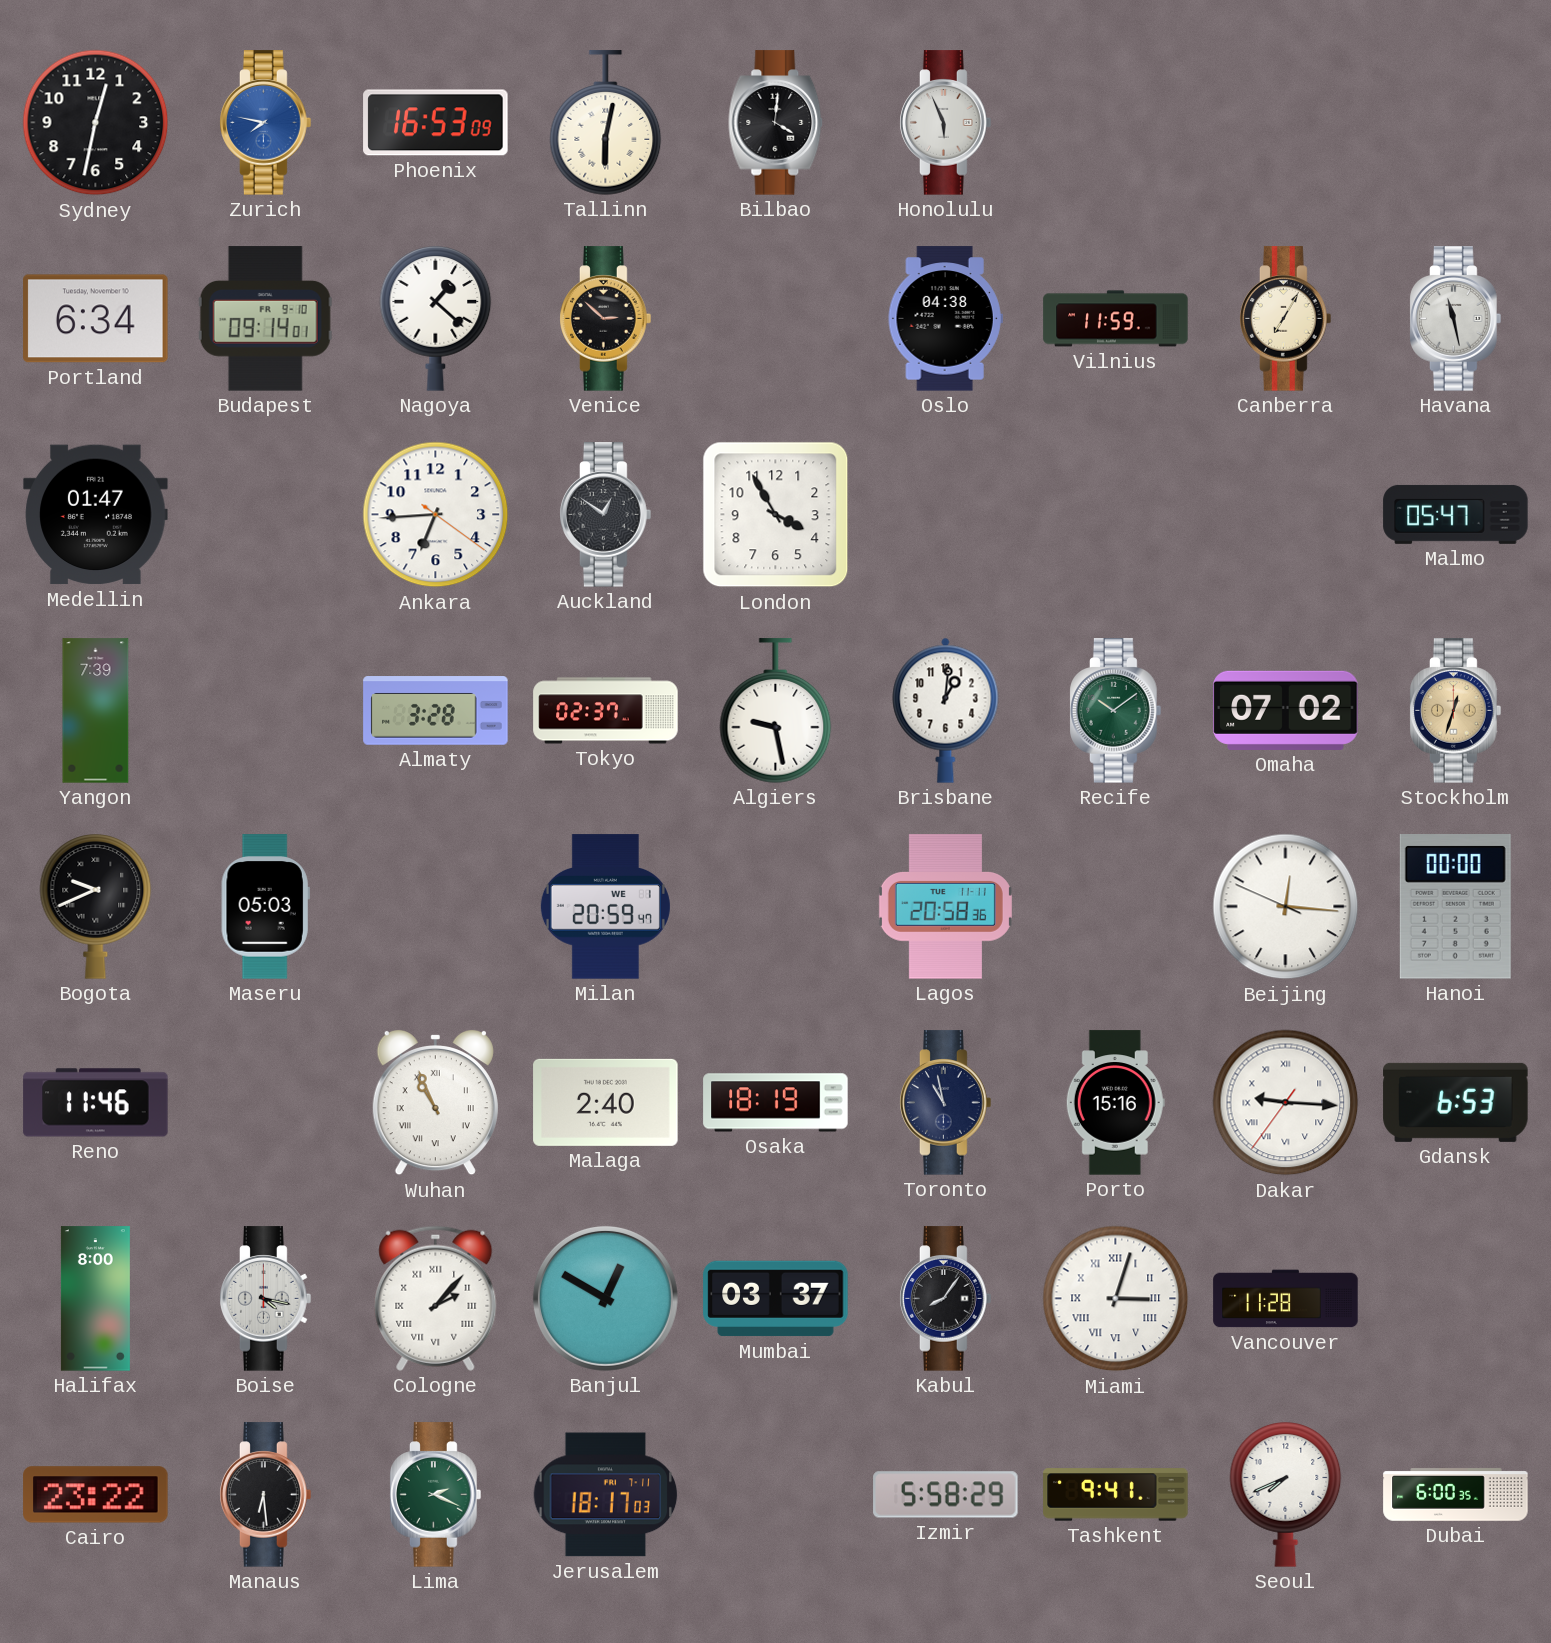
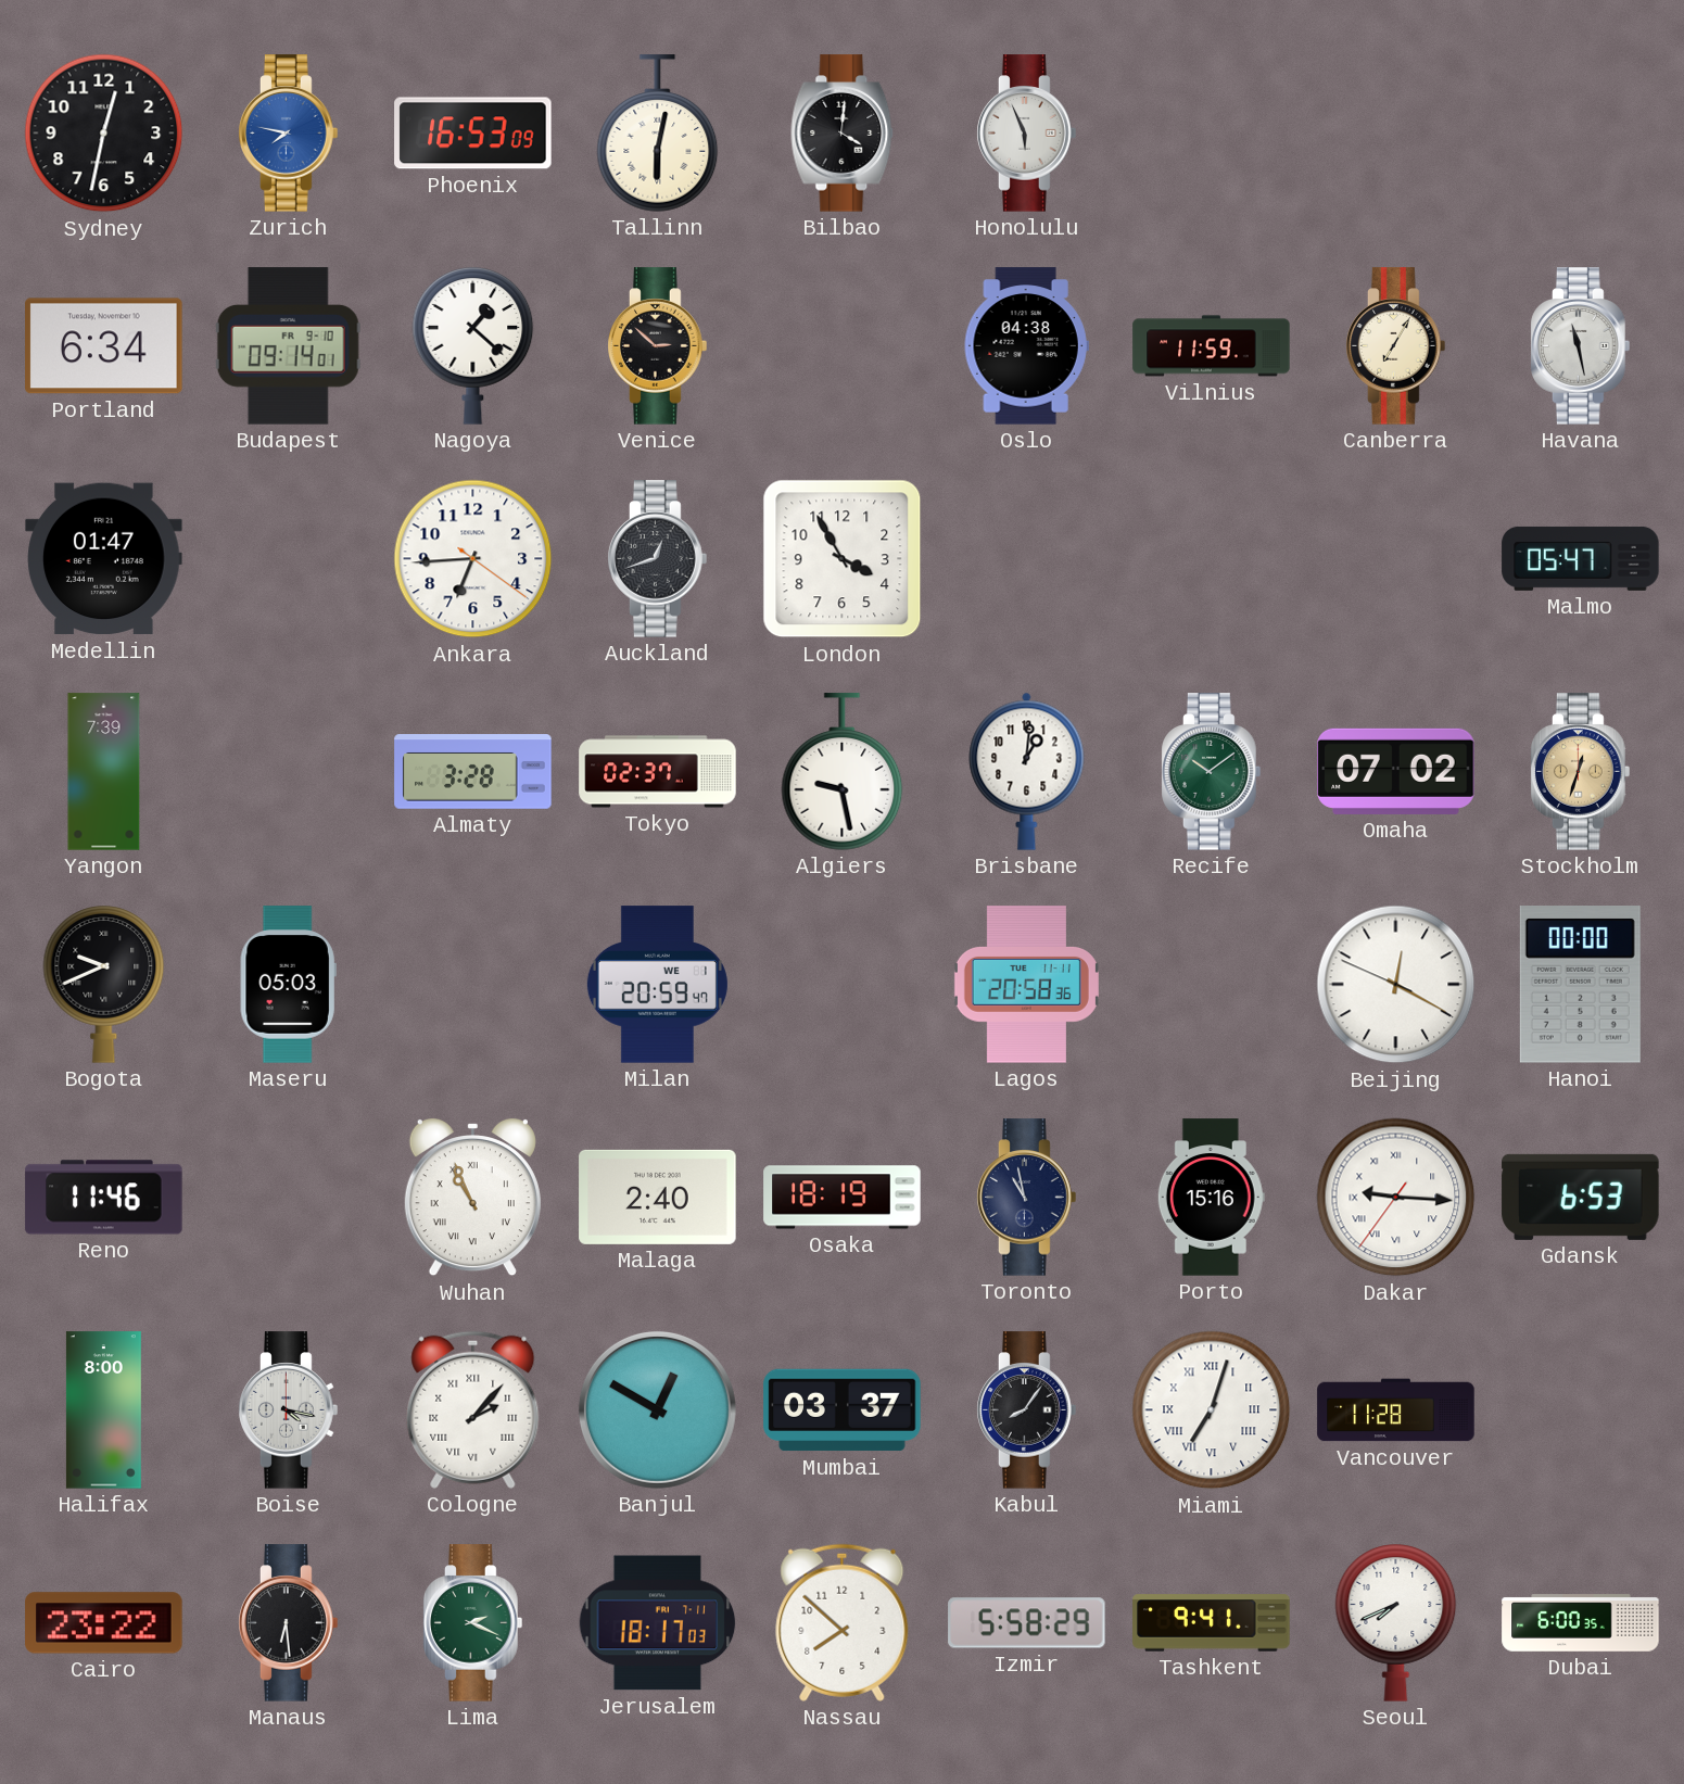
Auckland: 12:51 -> 12:42
Beijing: 12:15 -> 12:19
Miami: 3:03 -> 7:03
Nassau: none -> 7:52
